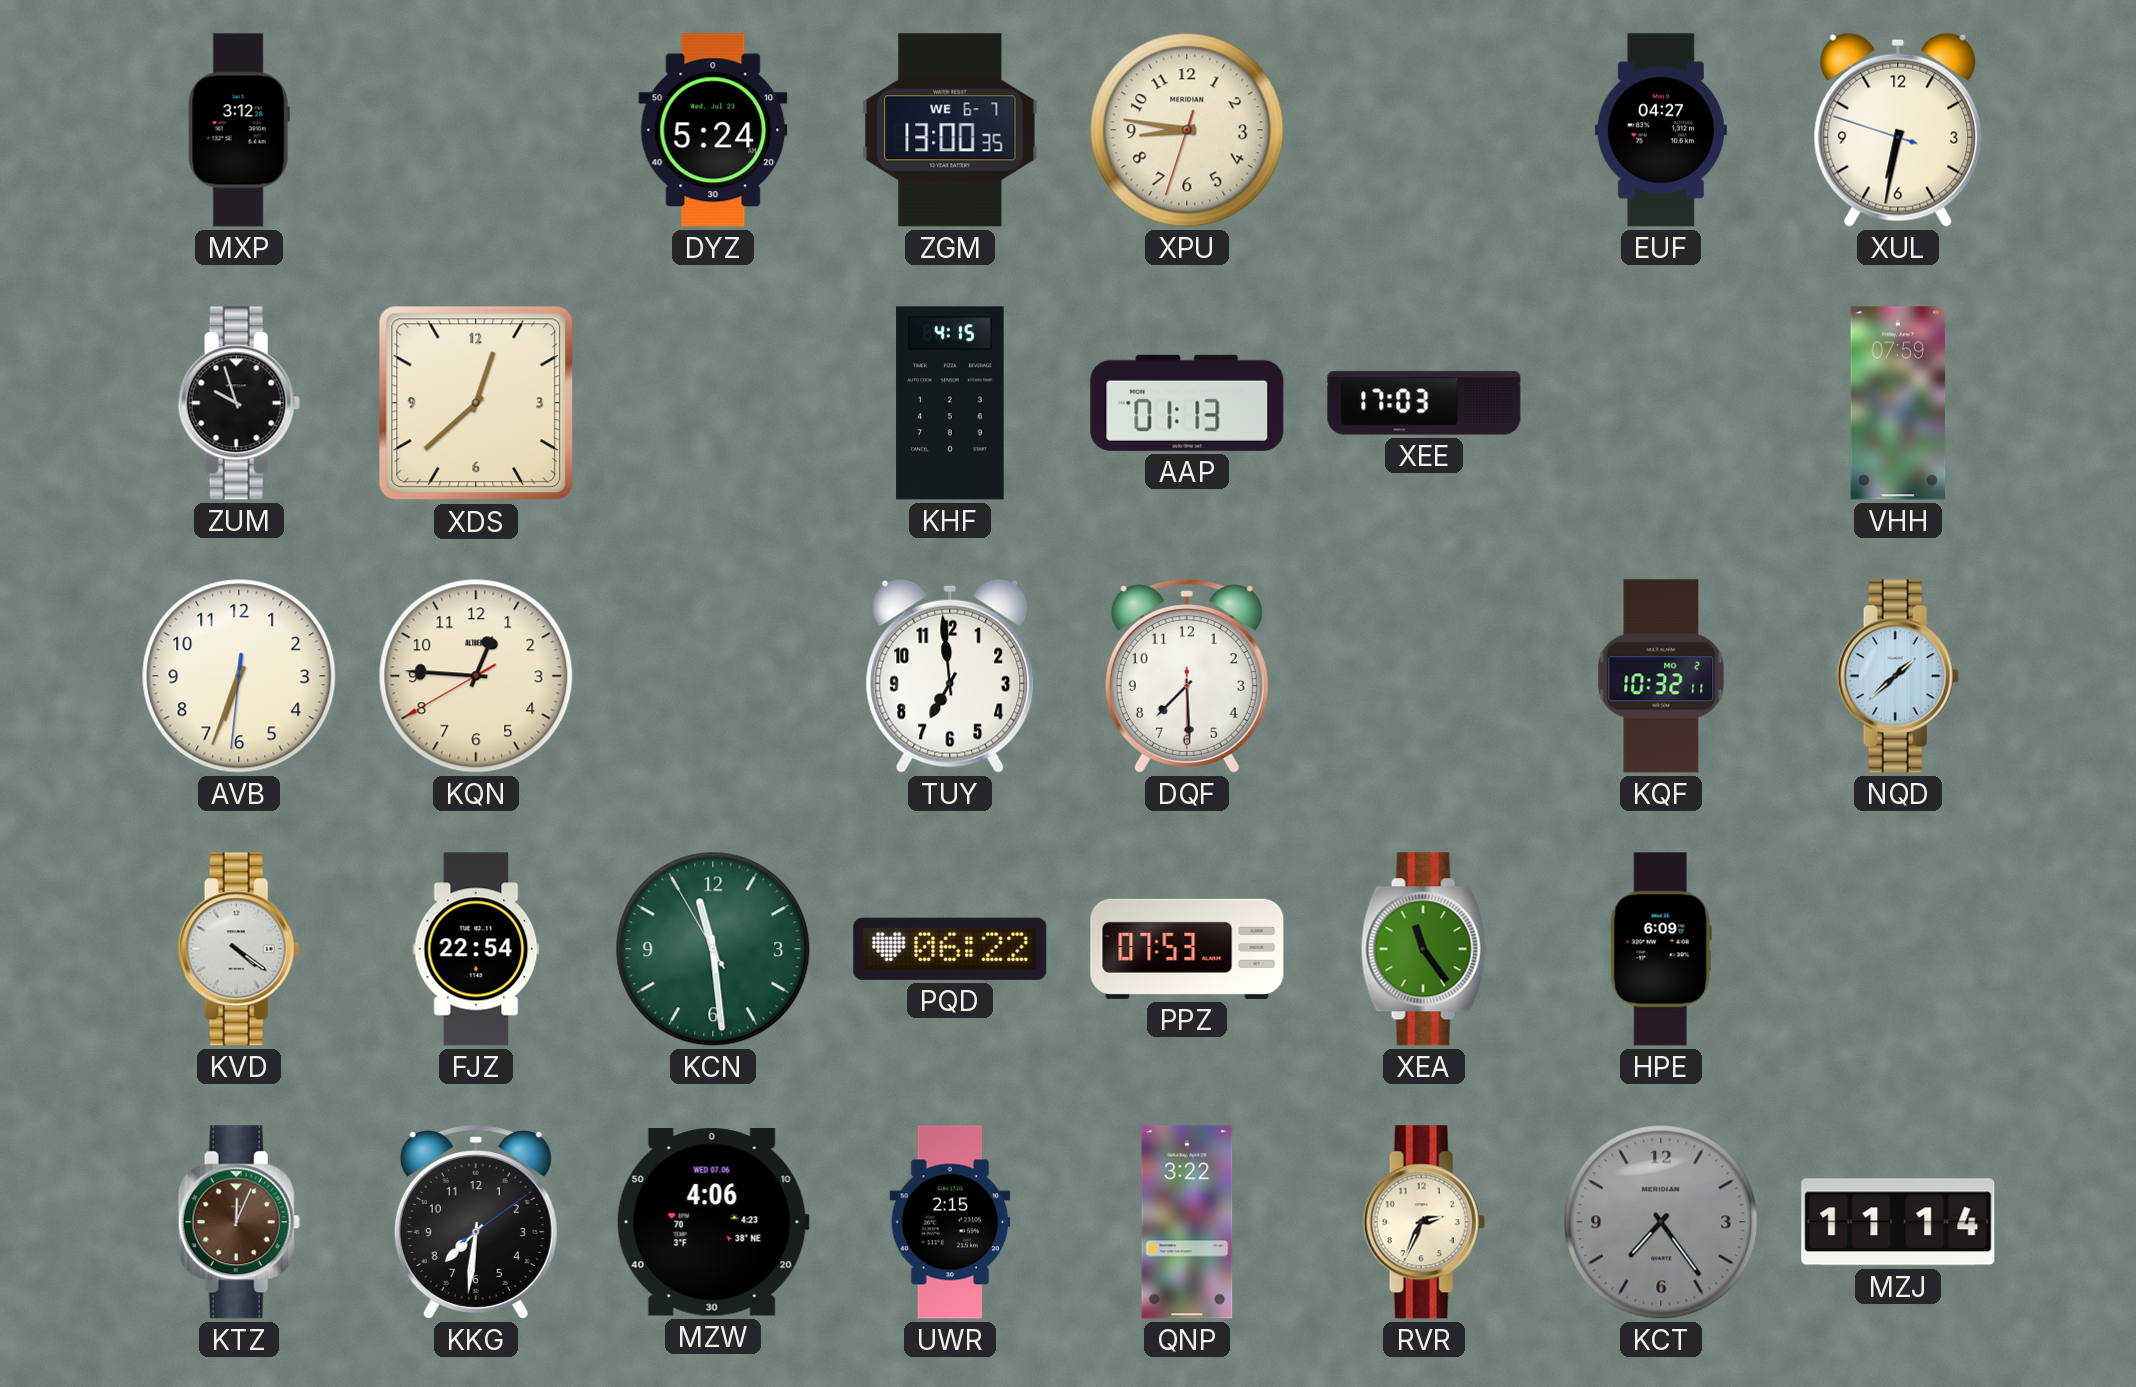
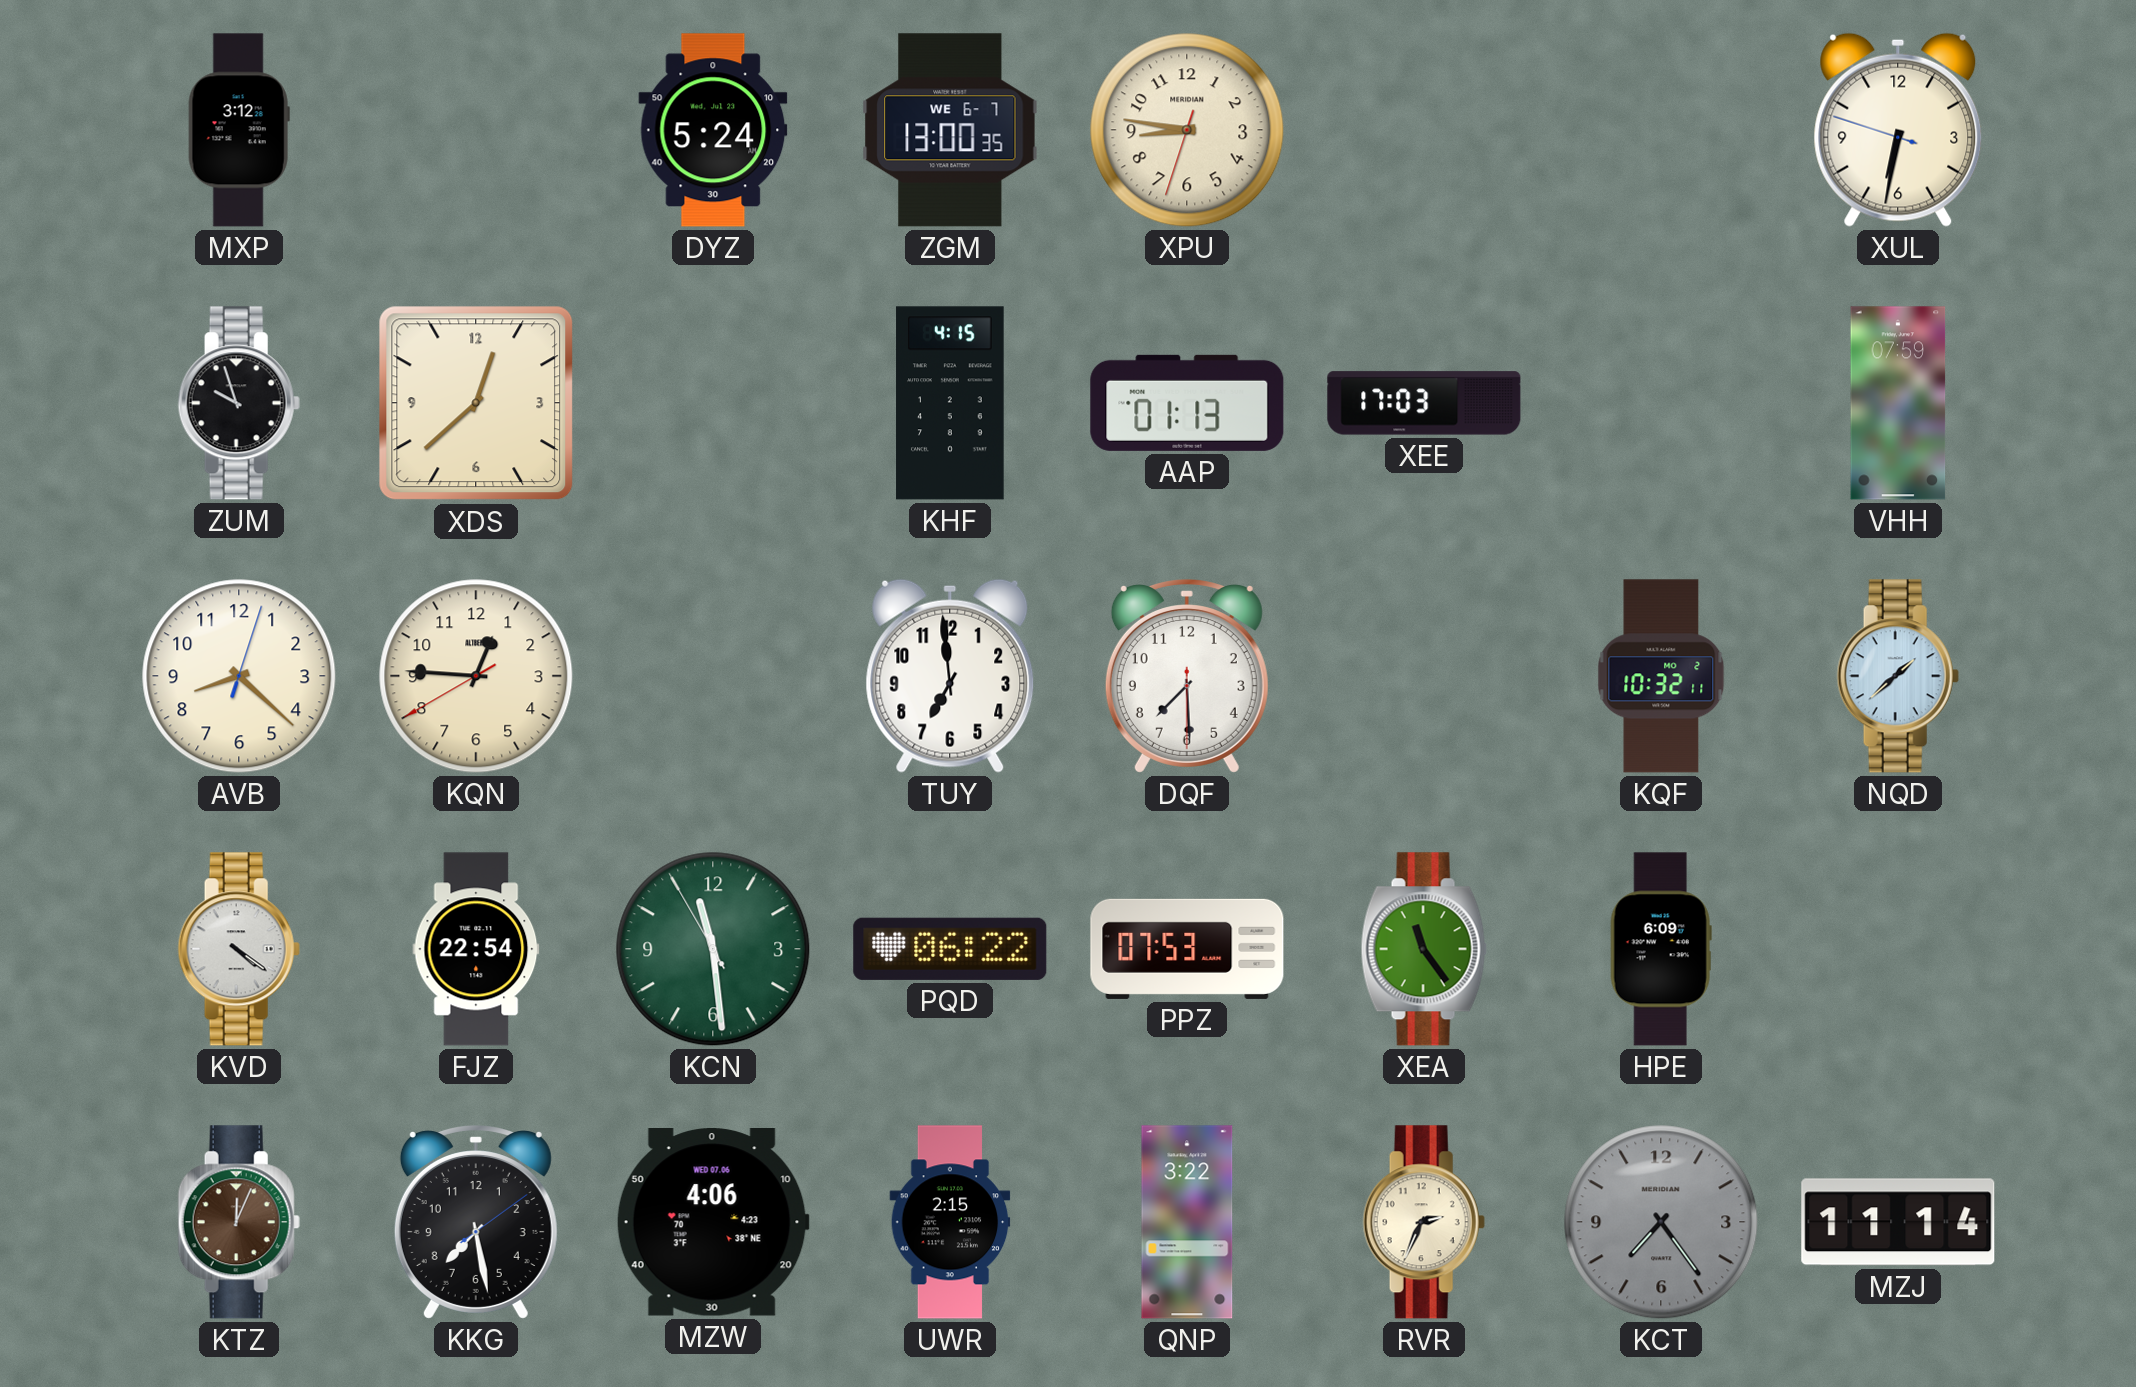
EUF: 04:27 -> none
AVB: 6:33 -> 8:22
KKG: 7:31 -> 7:28
